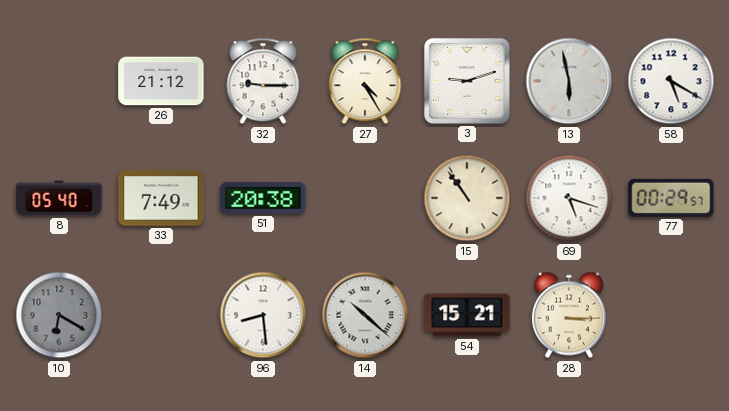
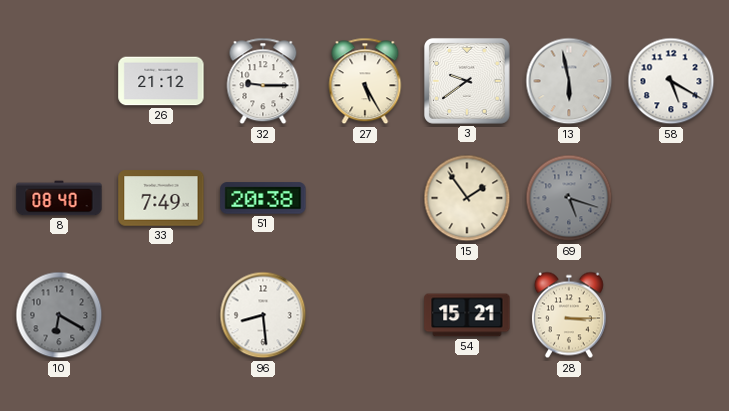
27: 4:25 -> 5:25
3: 9:12 -> 9:39
8: 05:40 -> 08:40
15: 10:54 -> 1:54
69 dial: white -> grey
77: 00:29 -> none
14: 10:22 -> none
